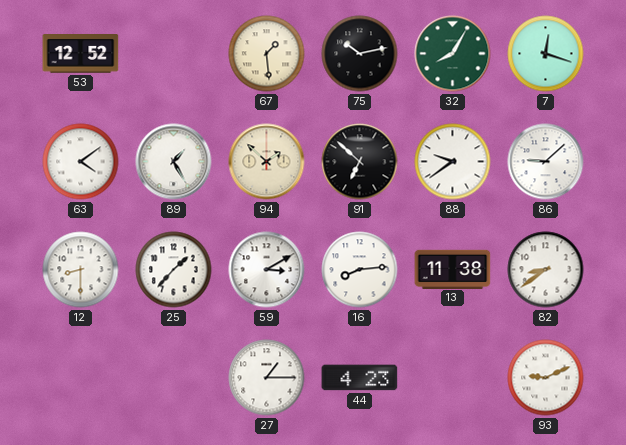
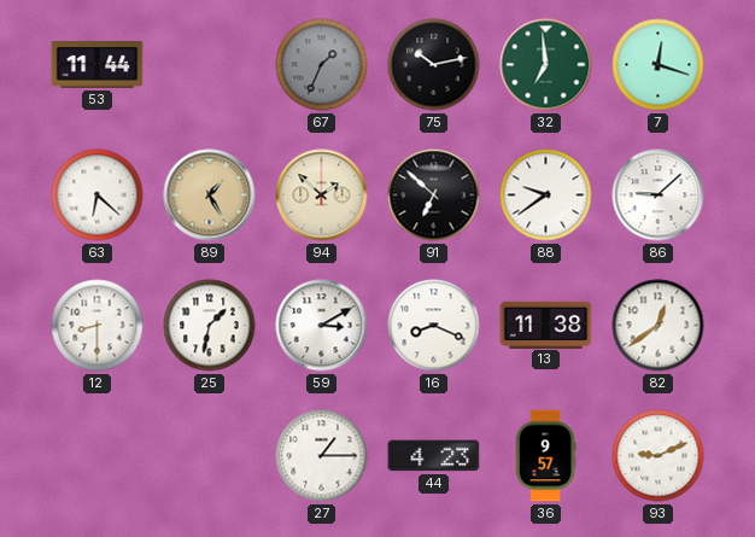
53: 12:52 -> 11:44
67: 1:29 -> 1:34
67 dial: cream -> grey
32: 8:05 -> 6:59
63: 4:09 -> 6:22
89 dial: white -> champagne
25: 1:37 -> 1:32
16: 8:14 -> 8:19
82: 8:39 -> 12:39
36: none -> 9:57
